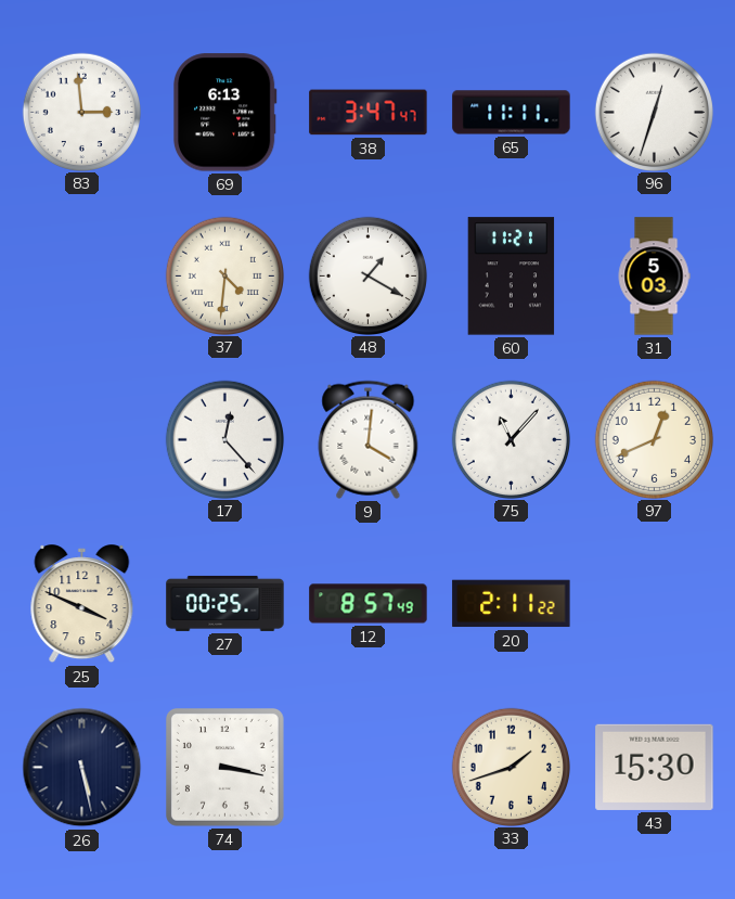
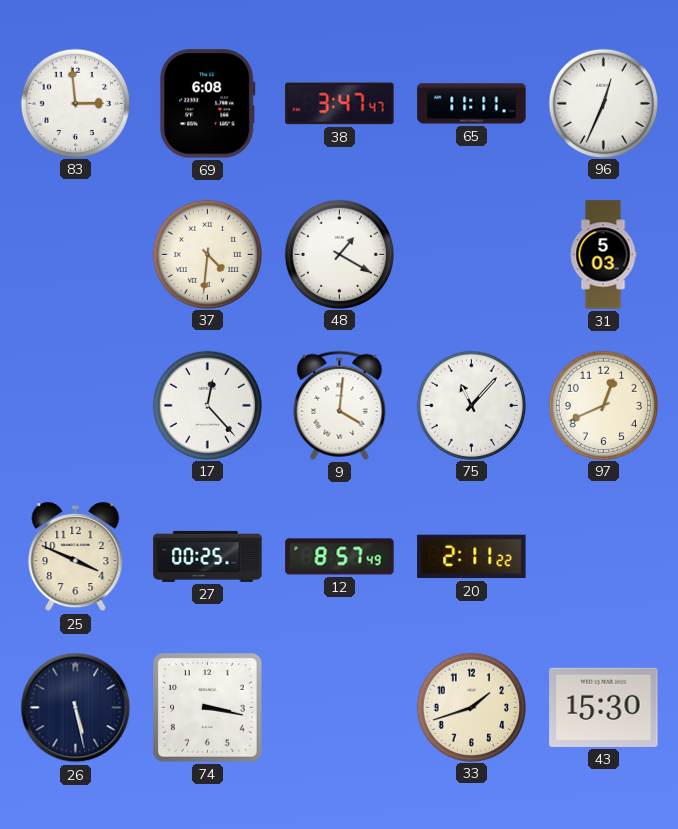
69: 6:13 -> 6:08
96: 12:33 -> 12:34
60: 11:21 -> none
